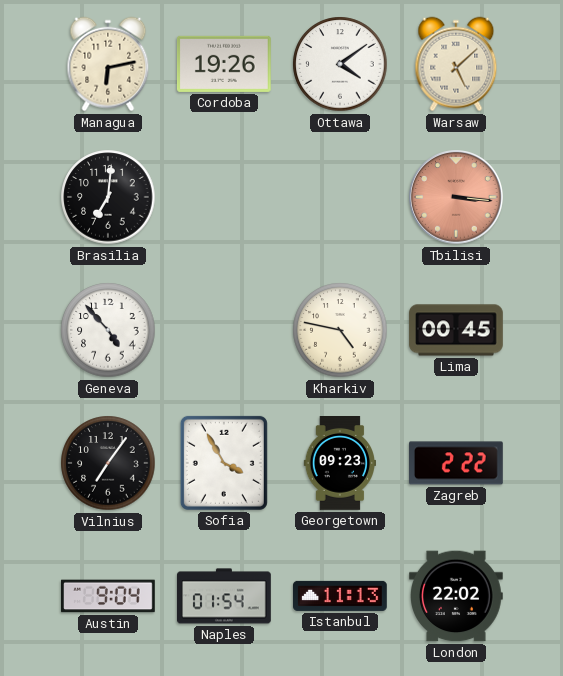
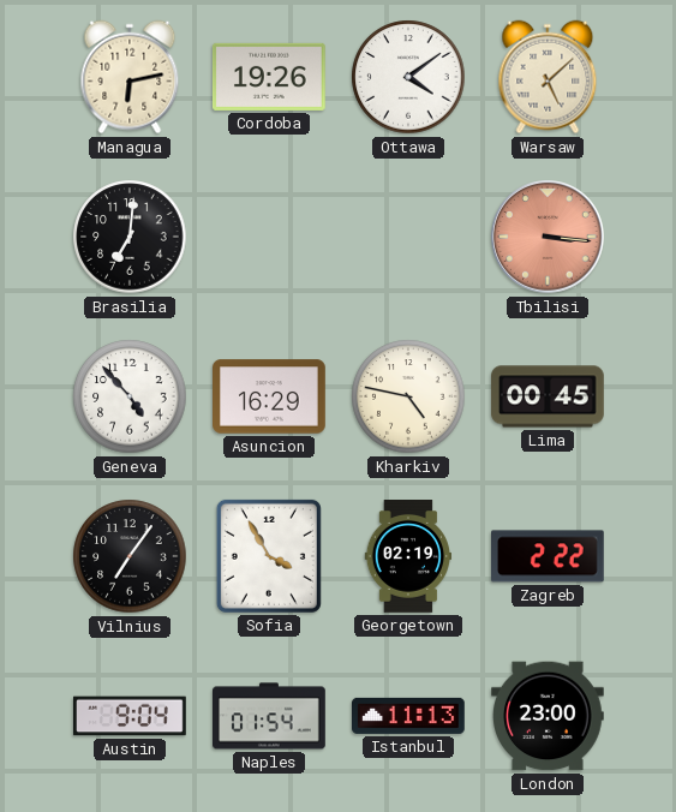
Asuncion: none -> 16:29
Georgetown: 09:23 -> 02:19
London: 22:02 -> 23:00
